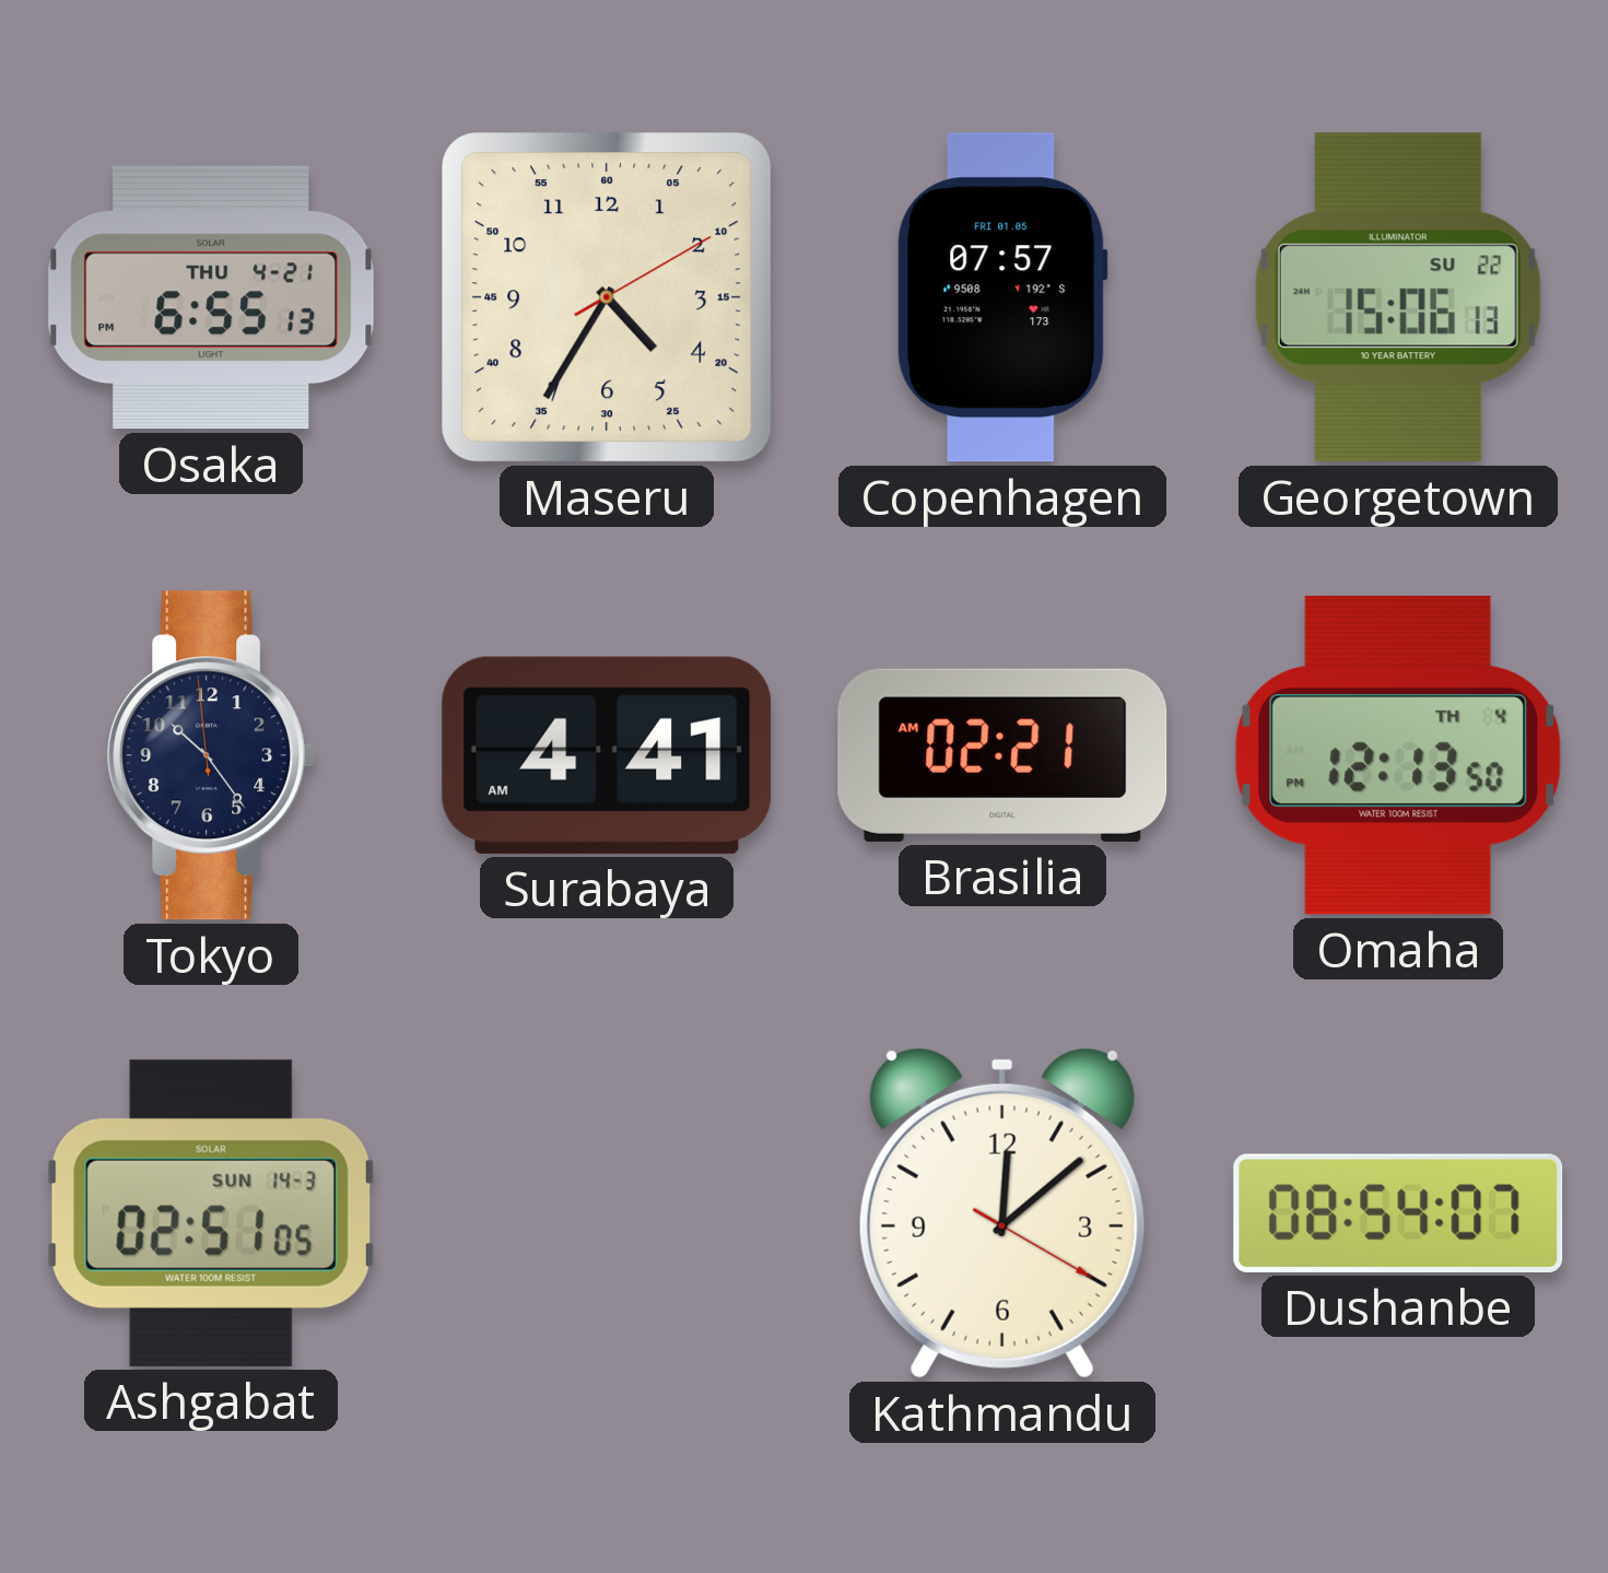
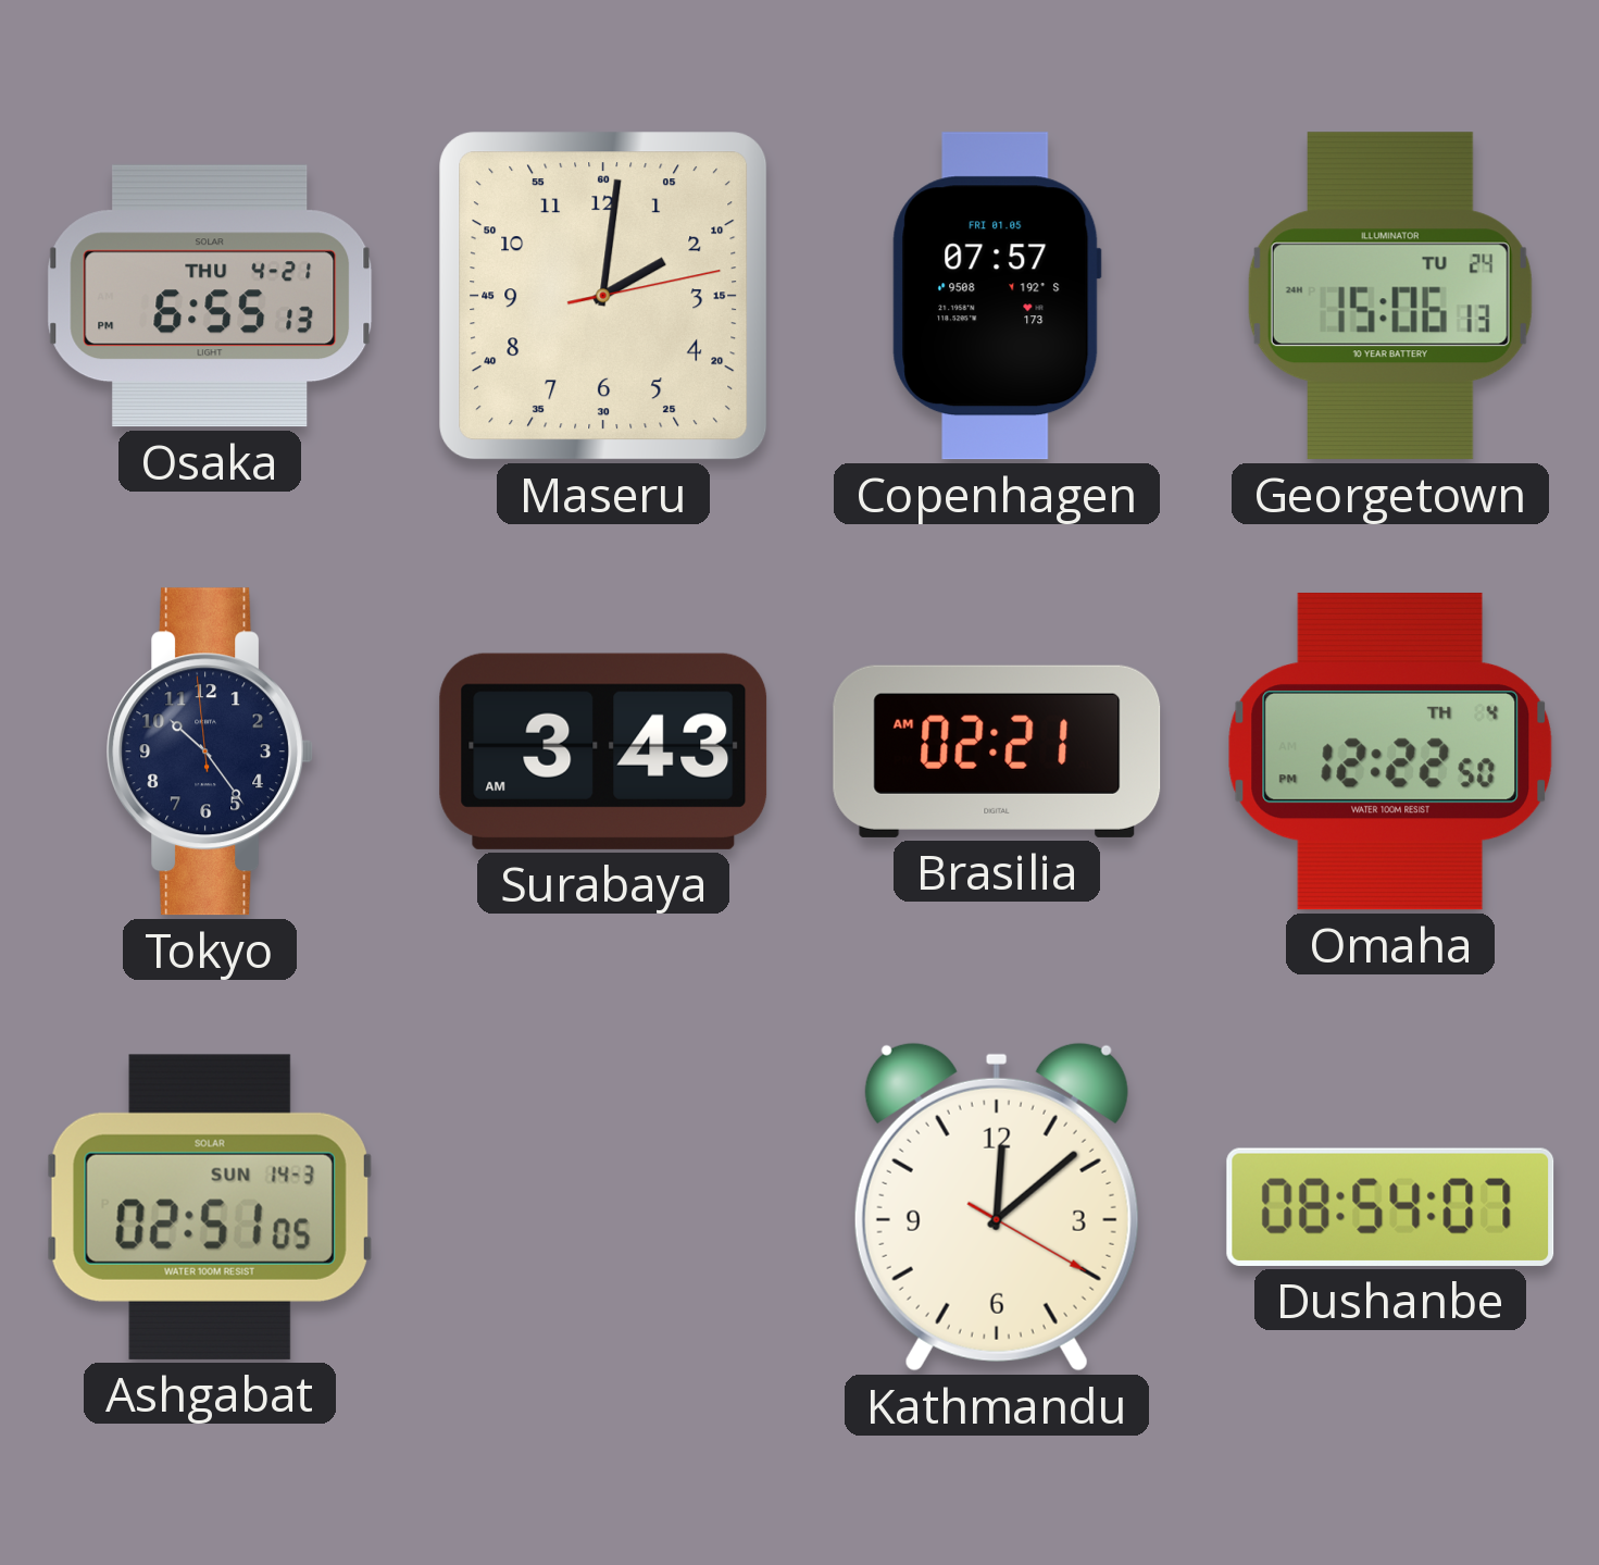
Maseru: 4:35 -> 2:01
Georgetown date: SU 22 -> TU 24
Surabaya: 4:41 -> 3:43
Omaha: 12:13 -> 12:22
